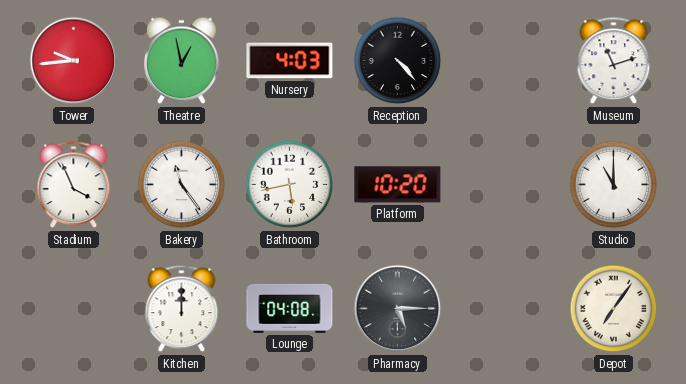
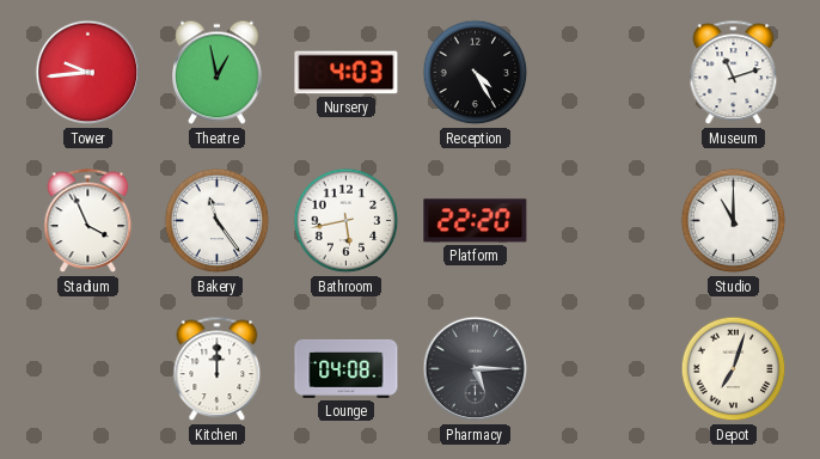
Reception: 4:23 -> 4:25
Platform: 10:20 -> 22:20
Depot: 7:06 -> 7:03
